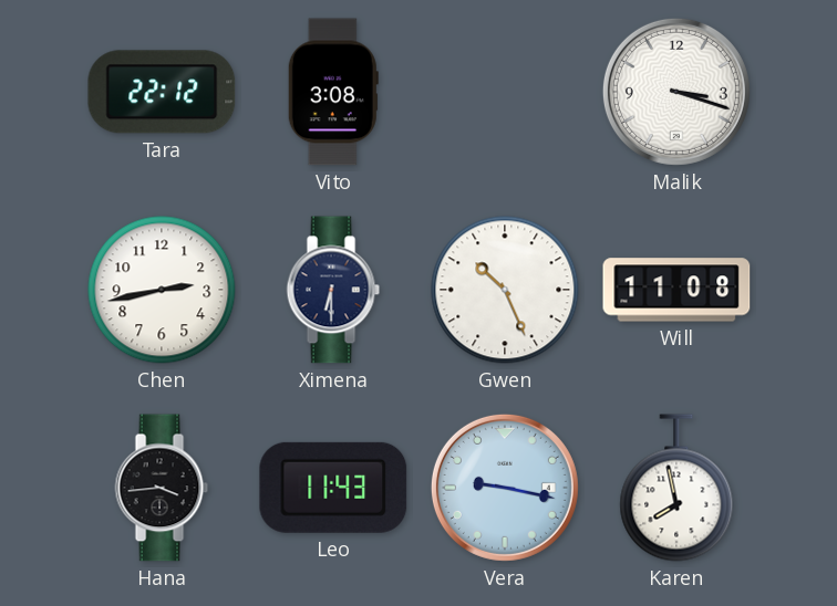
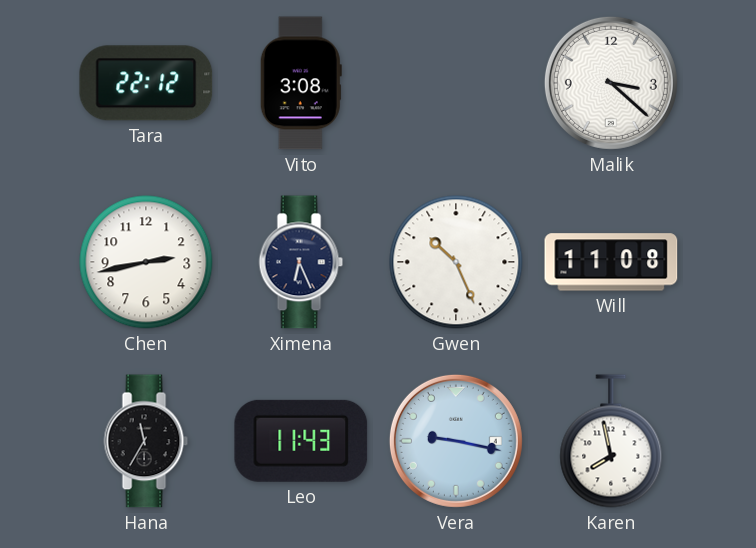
Malik: 3:18 -> 3:22
Ximena: 6:30 -> 6:26
Hana: 3:44 -> 11:35
